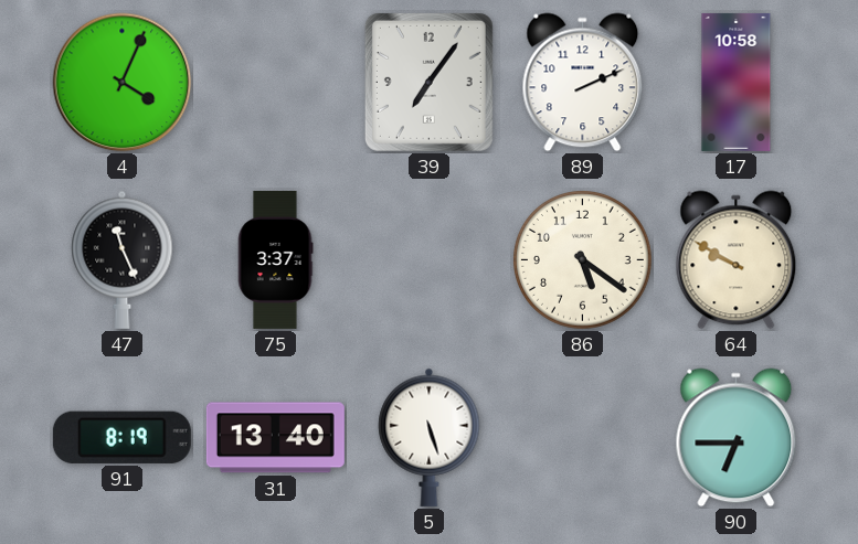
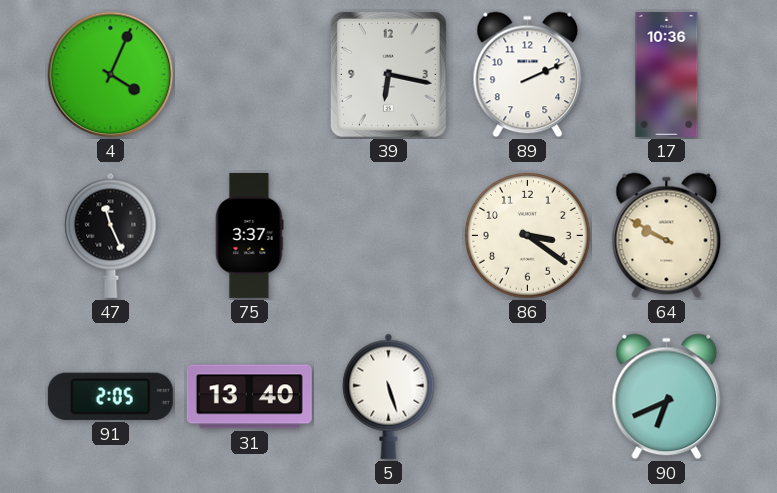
39: 7:06 -> 6:17
17: 10:58 -> 10:36
86: 5:21 -> 3:21
91: 8:19 -> 2:05
90: 6:45 -> 6:41
